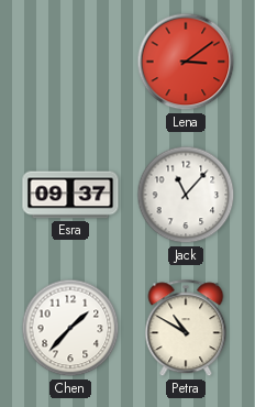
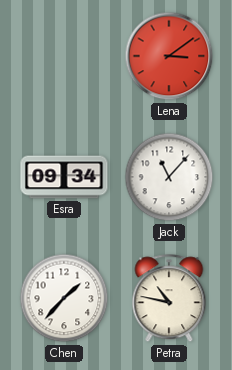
Esra: 09:37 -> 09:34
Petra: 10:50 -> 10:47
